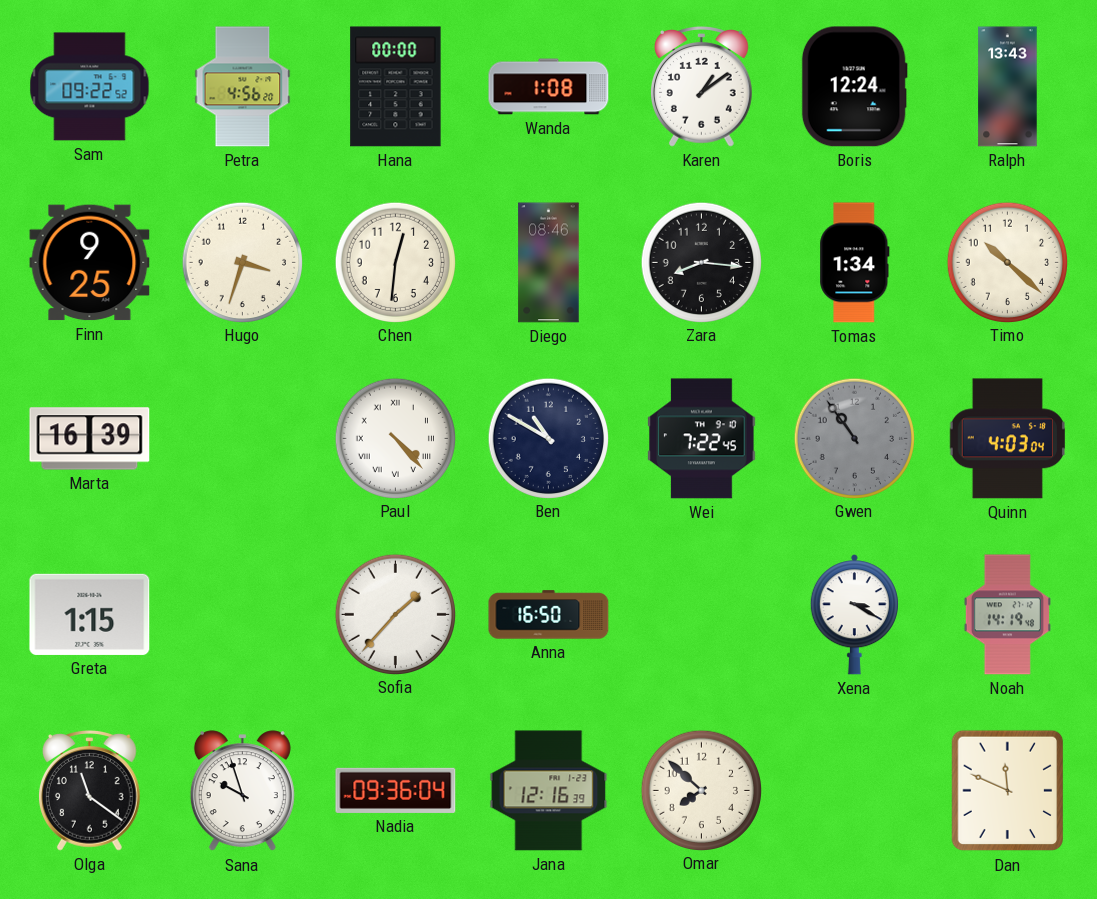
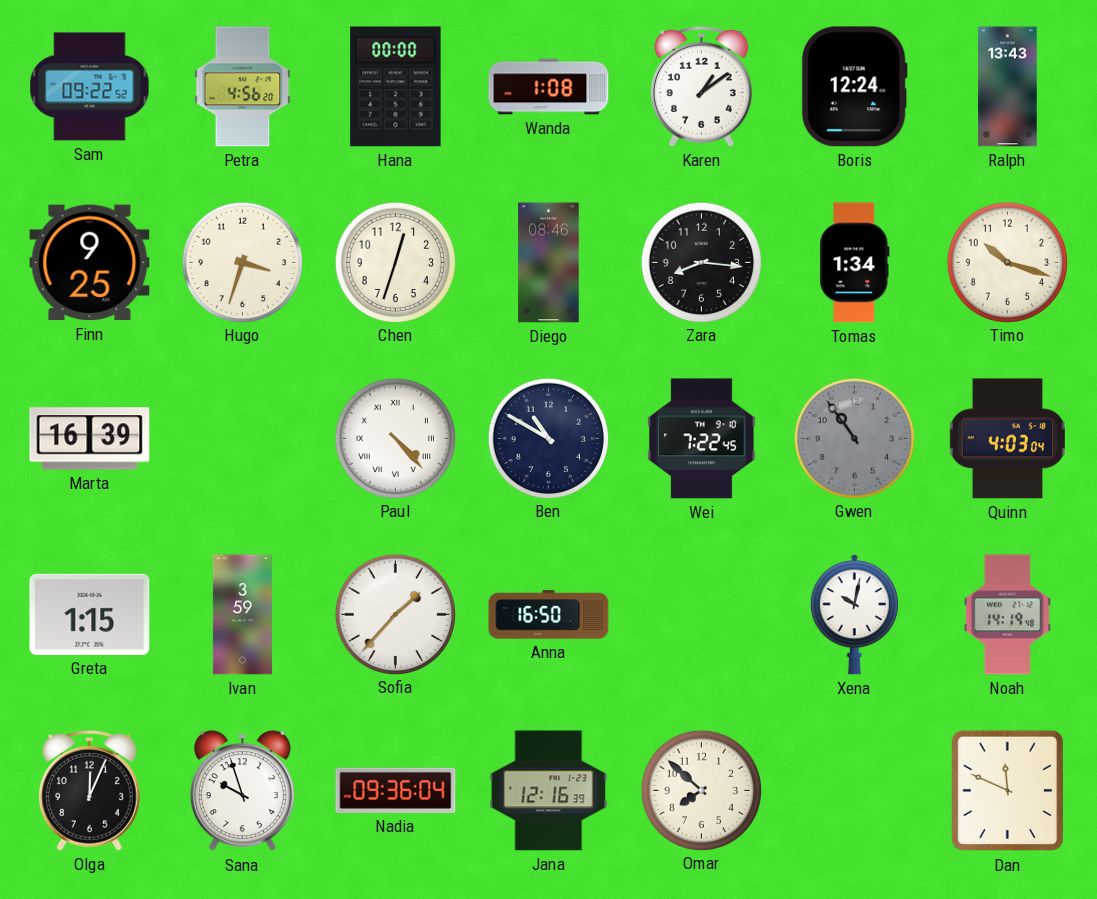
Chen: 12:31 -> 12:33
Timo: 10:22 -> 10:18
Ivan: none -> 3:59
Xena: 3:20 -> 10:02
Olga: 11:21 -> 12:04
